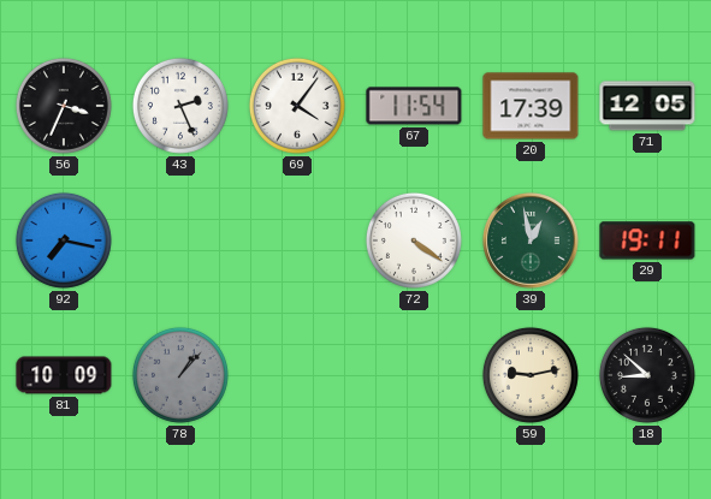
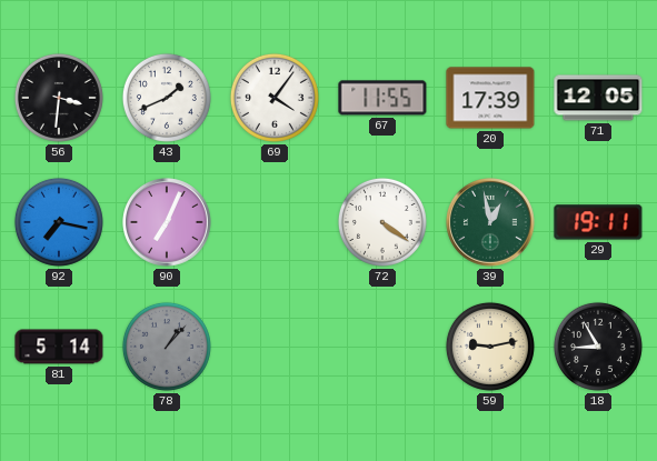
56: 3:34 -> 3:31
43: 2:26 -> 1:41
67: 11:54 -> 11:55
90: none -> 7:04
81: 10:09 -> 5:14
18: 8:52 -> 8:55
